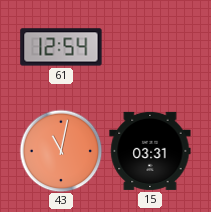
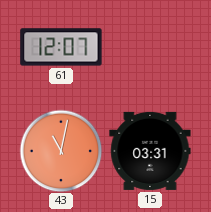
61: 12:54 -> 12:07
